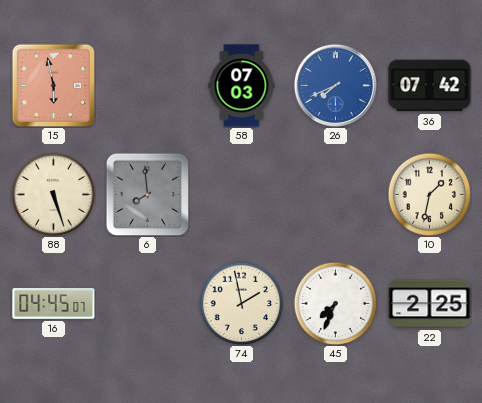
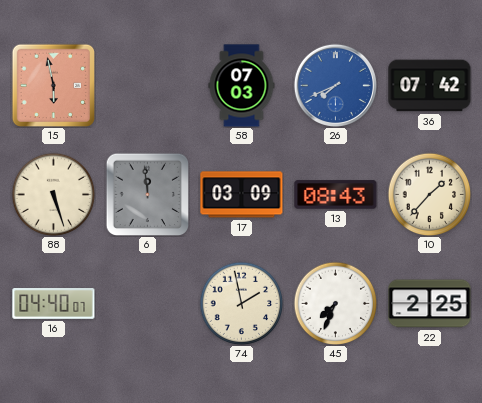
6: 7:59 -> 11:59
17: none -> 03:09
13: none -> 08:43
10: 1:32 -> 1:37
16: 04:45 -> 04:40
